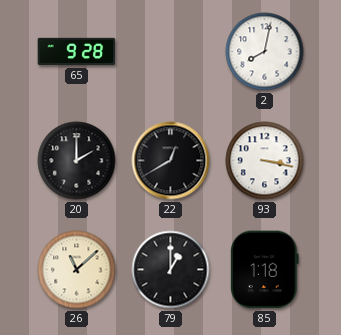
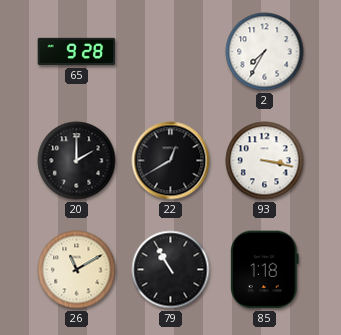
2: 8:02 -> 7:35
26: 11:08 -> 11:10
79: 1:00 -> 10:55
